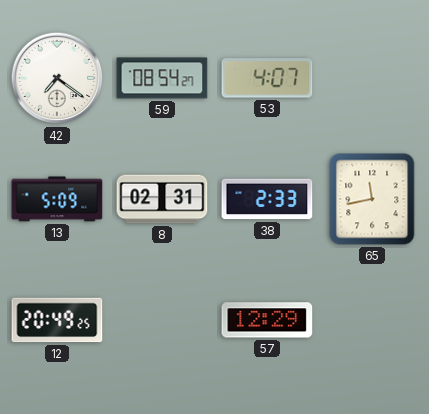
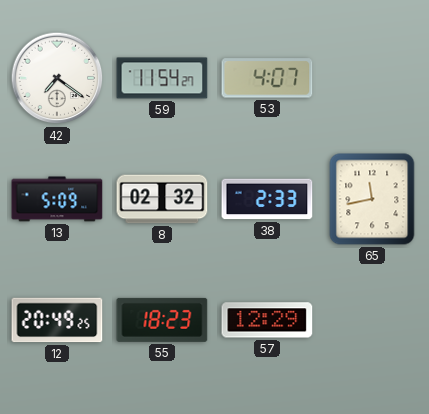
59: 08:54 -> 11:54
8: 02:31 -> 02:32
55: none -> 18:23
